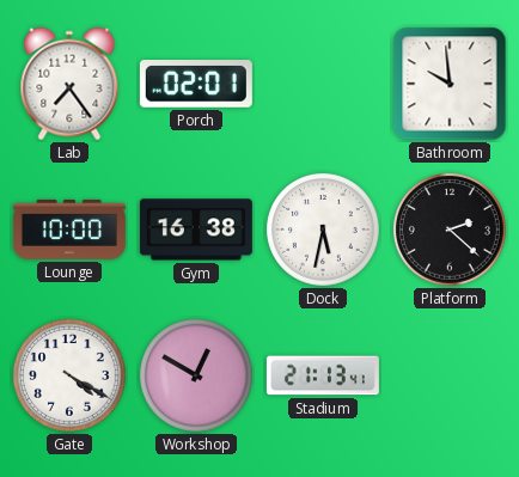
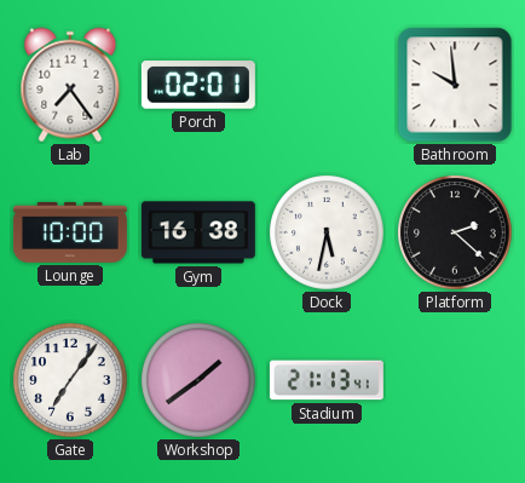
Gate: 4:20 -> 7:06
Workshop: 12:50 -> 1:39
